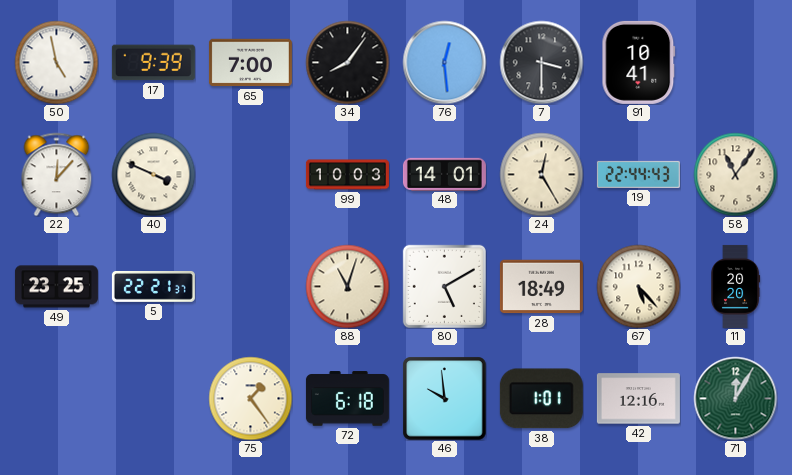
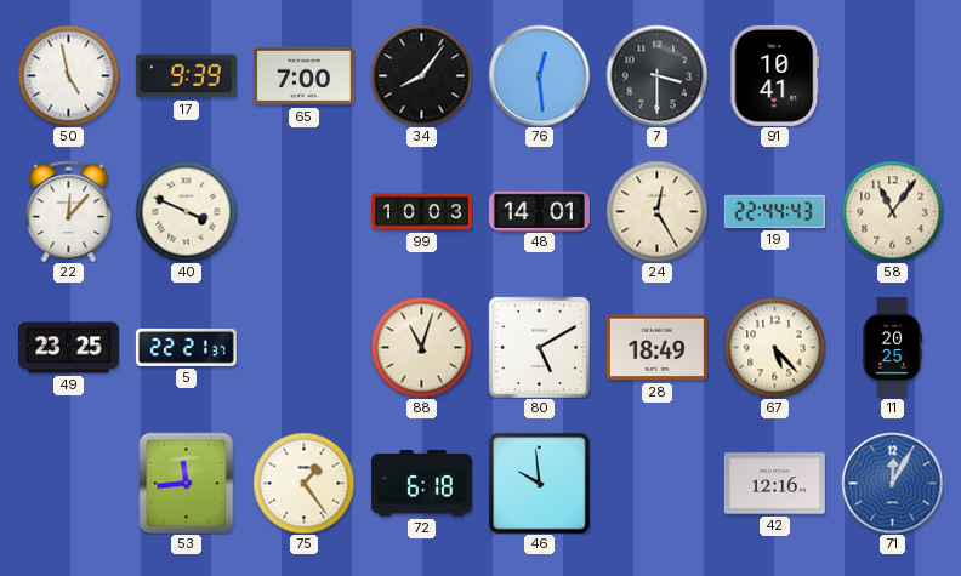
11: 20:20 -> 20:25
53: none -> 11:44
38: 1:01 -> none
71 dial: green -> blue
